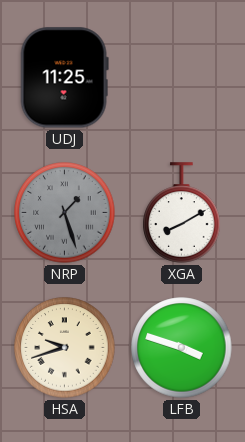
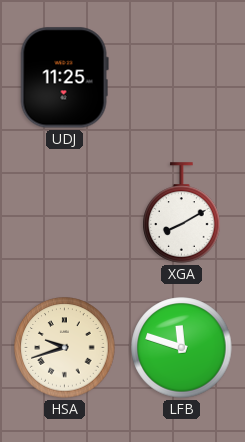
NRP: 1:27 -> none
LFB: 3:48 -> 11:48
